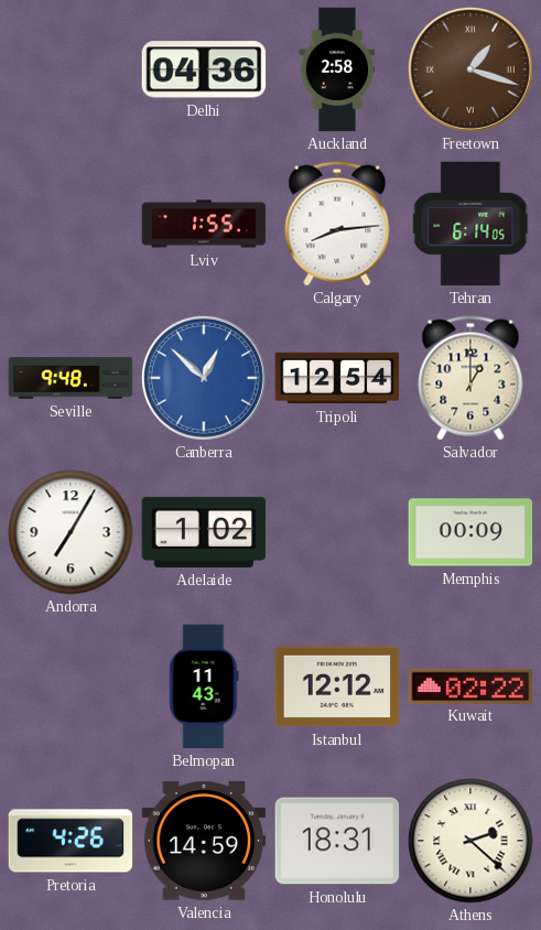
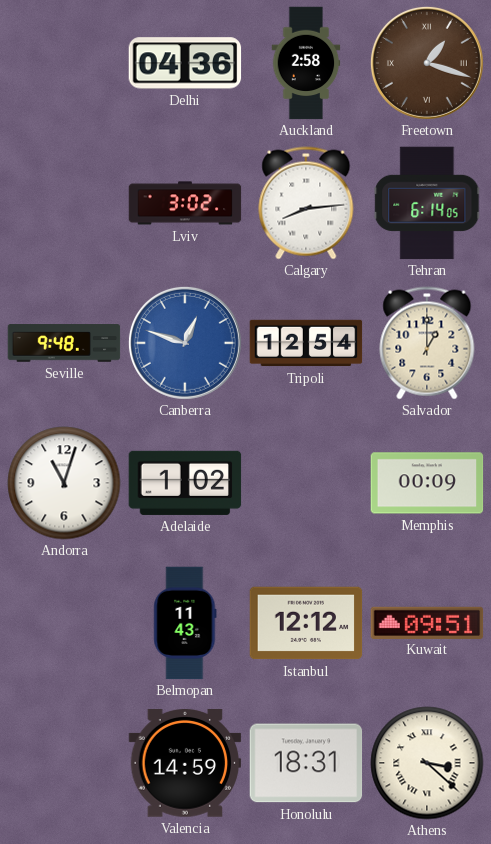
Lviv: 1:55 -> 3:02
Canberra: 12:52 -> 12:48
Andorra: 7:05 -> 11:03
Kuwait: 02:22 -> 09:51
Pretoria: 4:26 -> none
Athens: 2:22 -> 3:22
